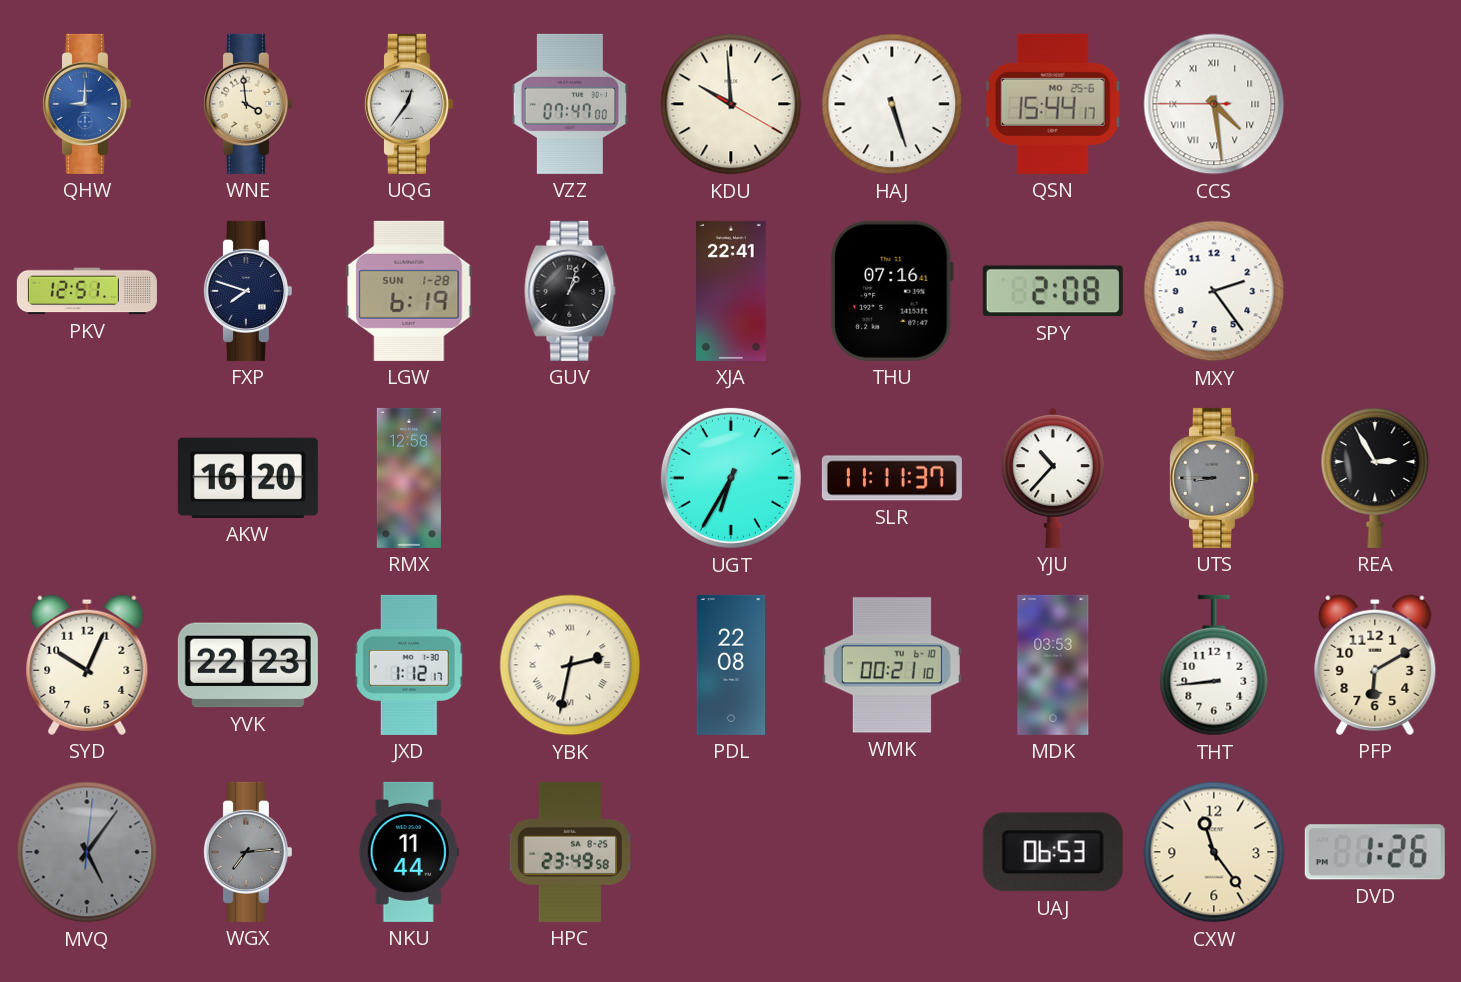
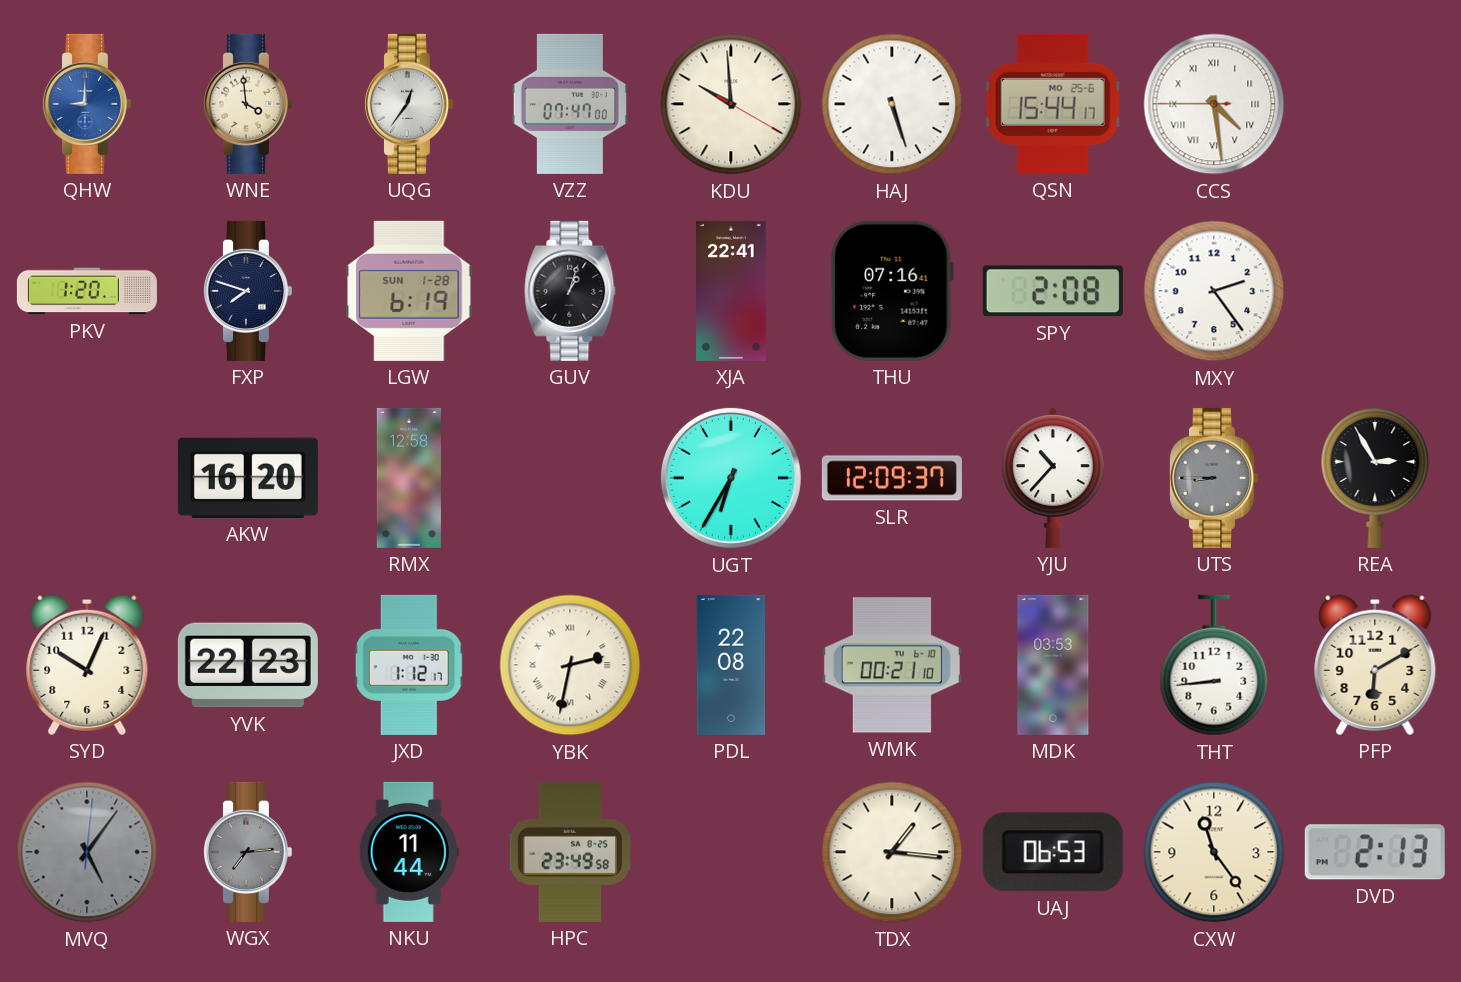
PKV: 12:51 -> 1:20
SLR: 11:11 -> 12:09
TDX: none -> 1:16
DVD: 1:26 -> 2:13
